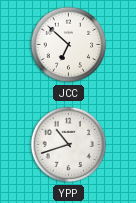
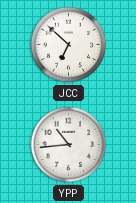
YPP: 10:42 -> 10:44
